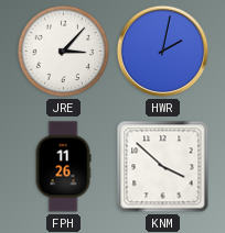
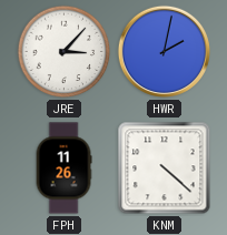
KNM: 3:52 -> 4:22
